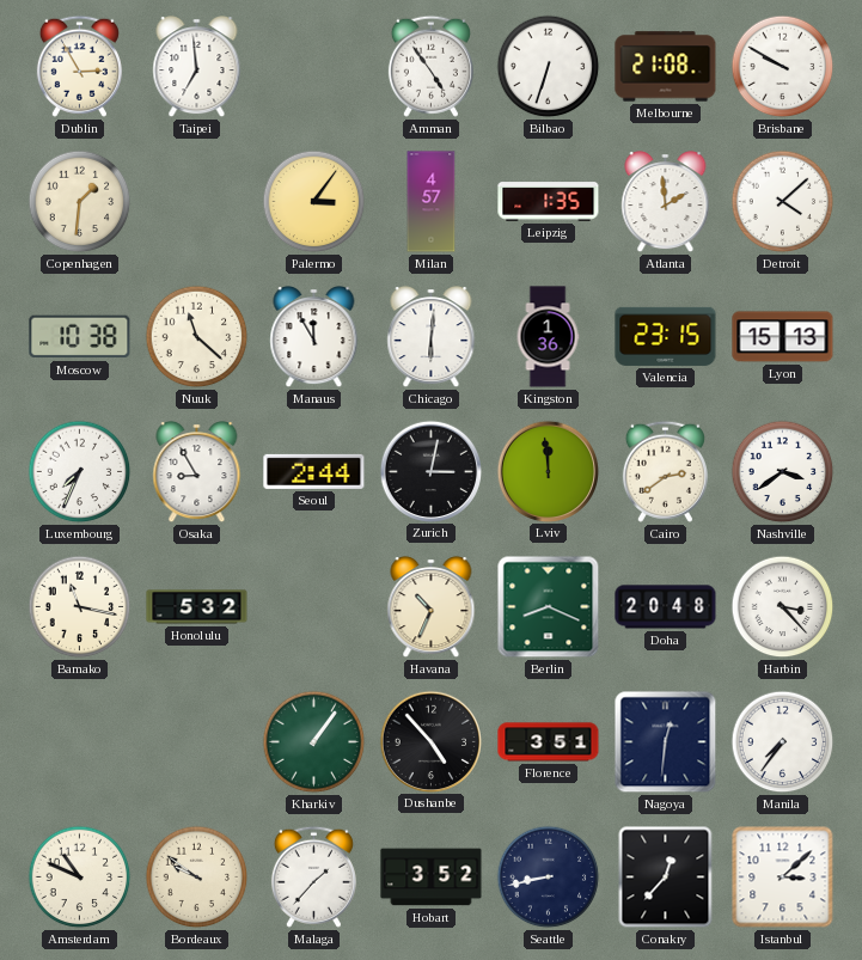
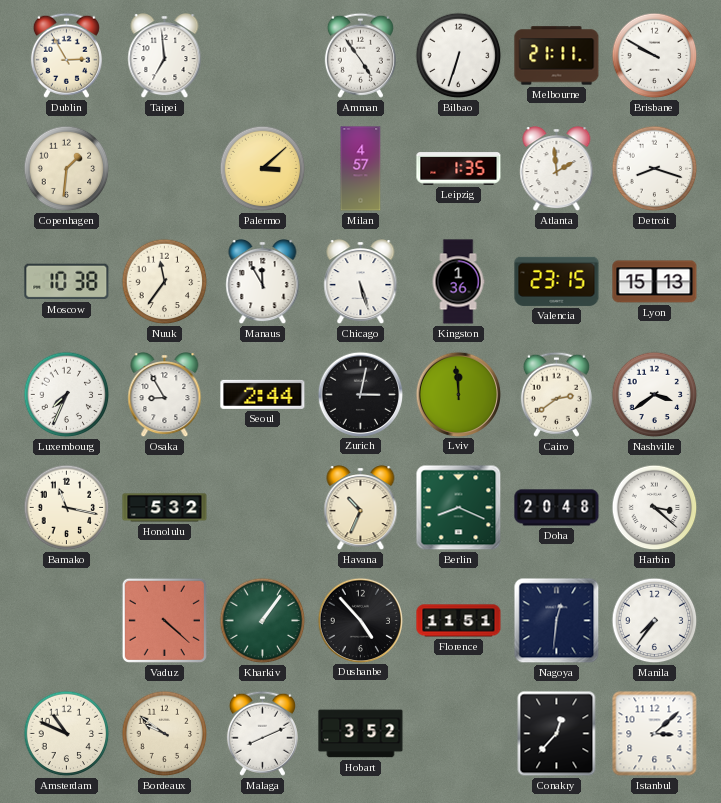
Melbourne: 21:08 -> 21:11
Palermo: 3:06 -> 3:08
Detroit: 4:08 -> 8:18
Nuuk: 11:22 -> 11:36
Chicago: 6:01 -> 5:27
Harbin: 3:23 -> 3:22
Vaduz: none -> 4:22
Florence: 3:51 -> 11:51
Malaga: 1:37 -> 8:11
Seattle: 8:43 -> none
